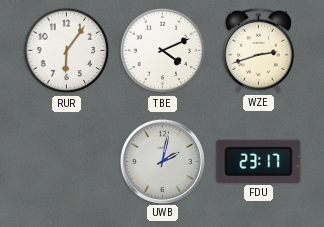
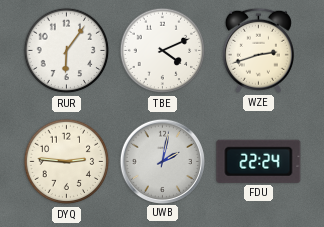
DYQ: none -> 2:46
FDU: 23:17 -> 22:24
